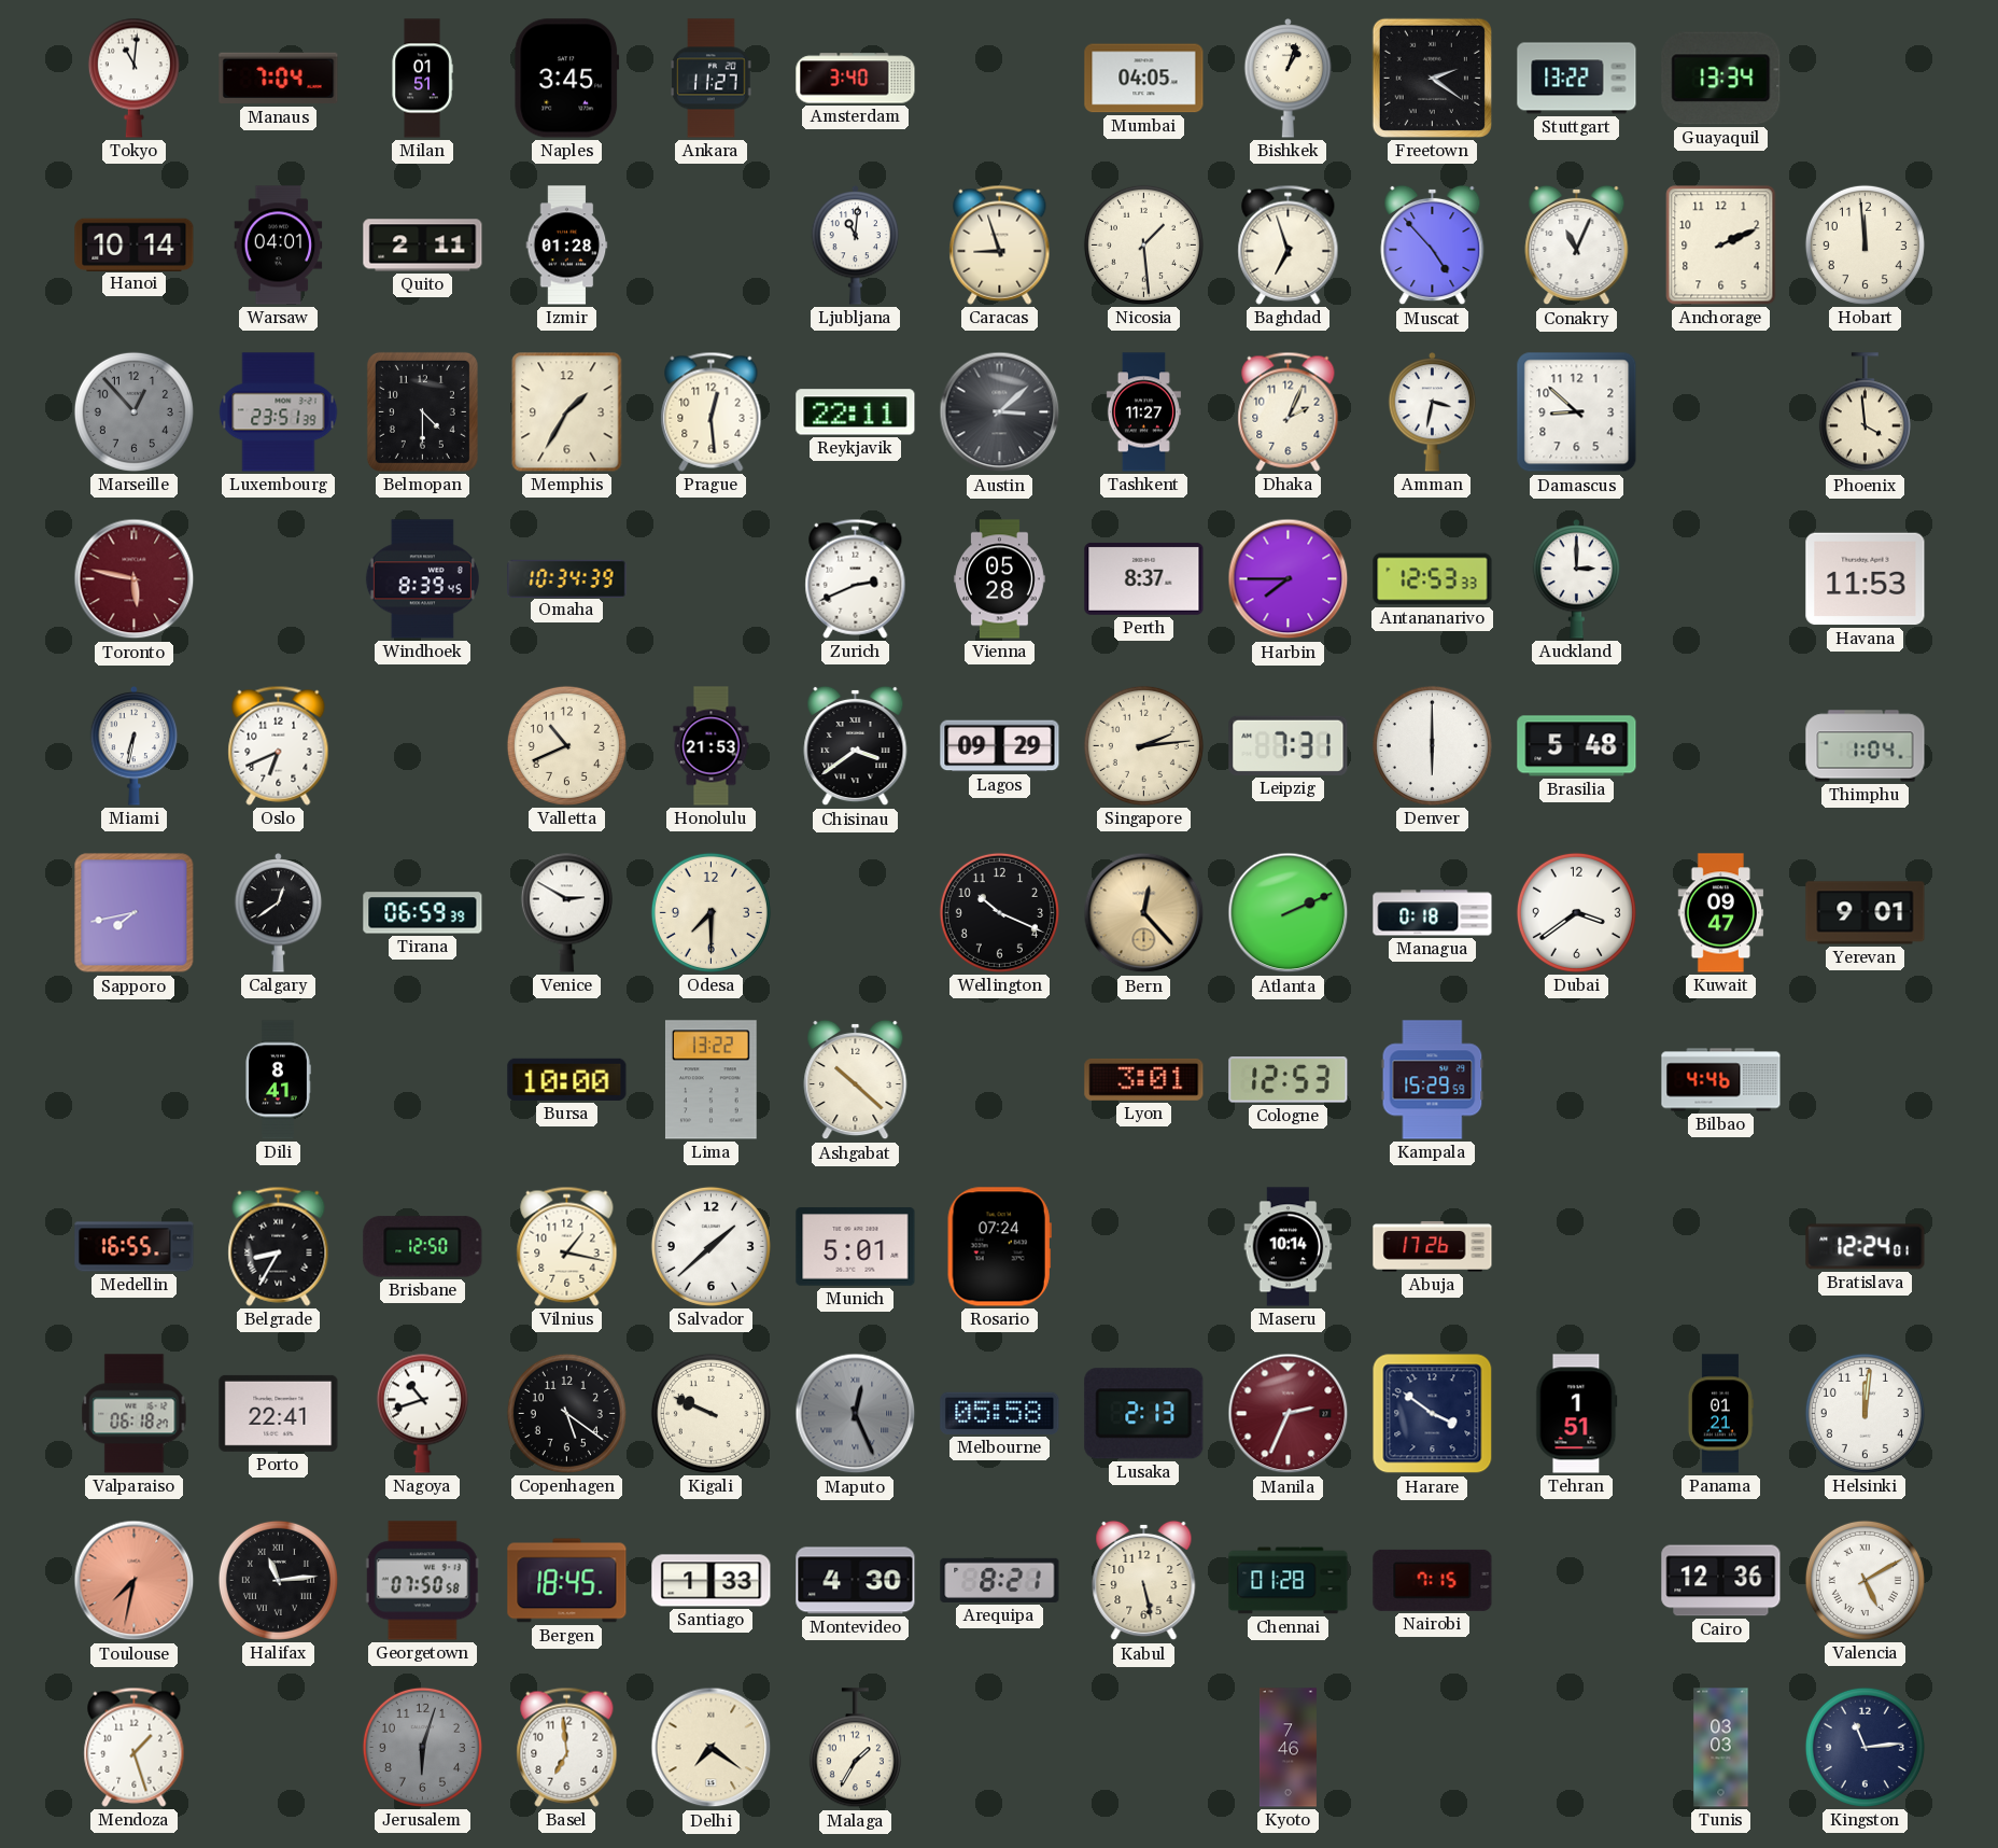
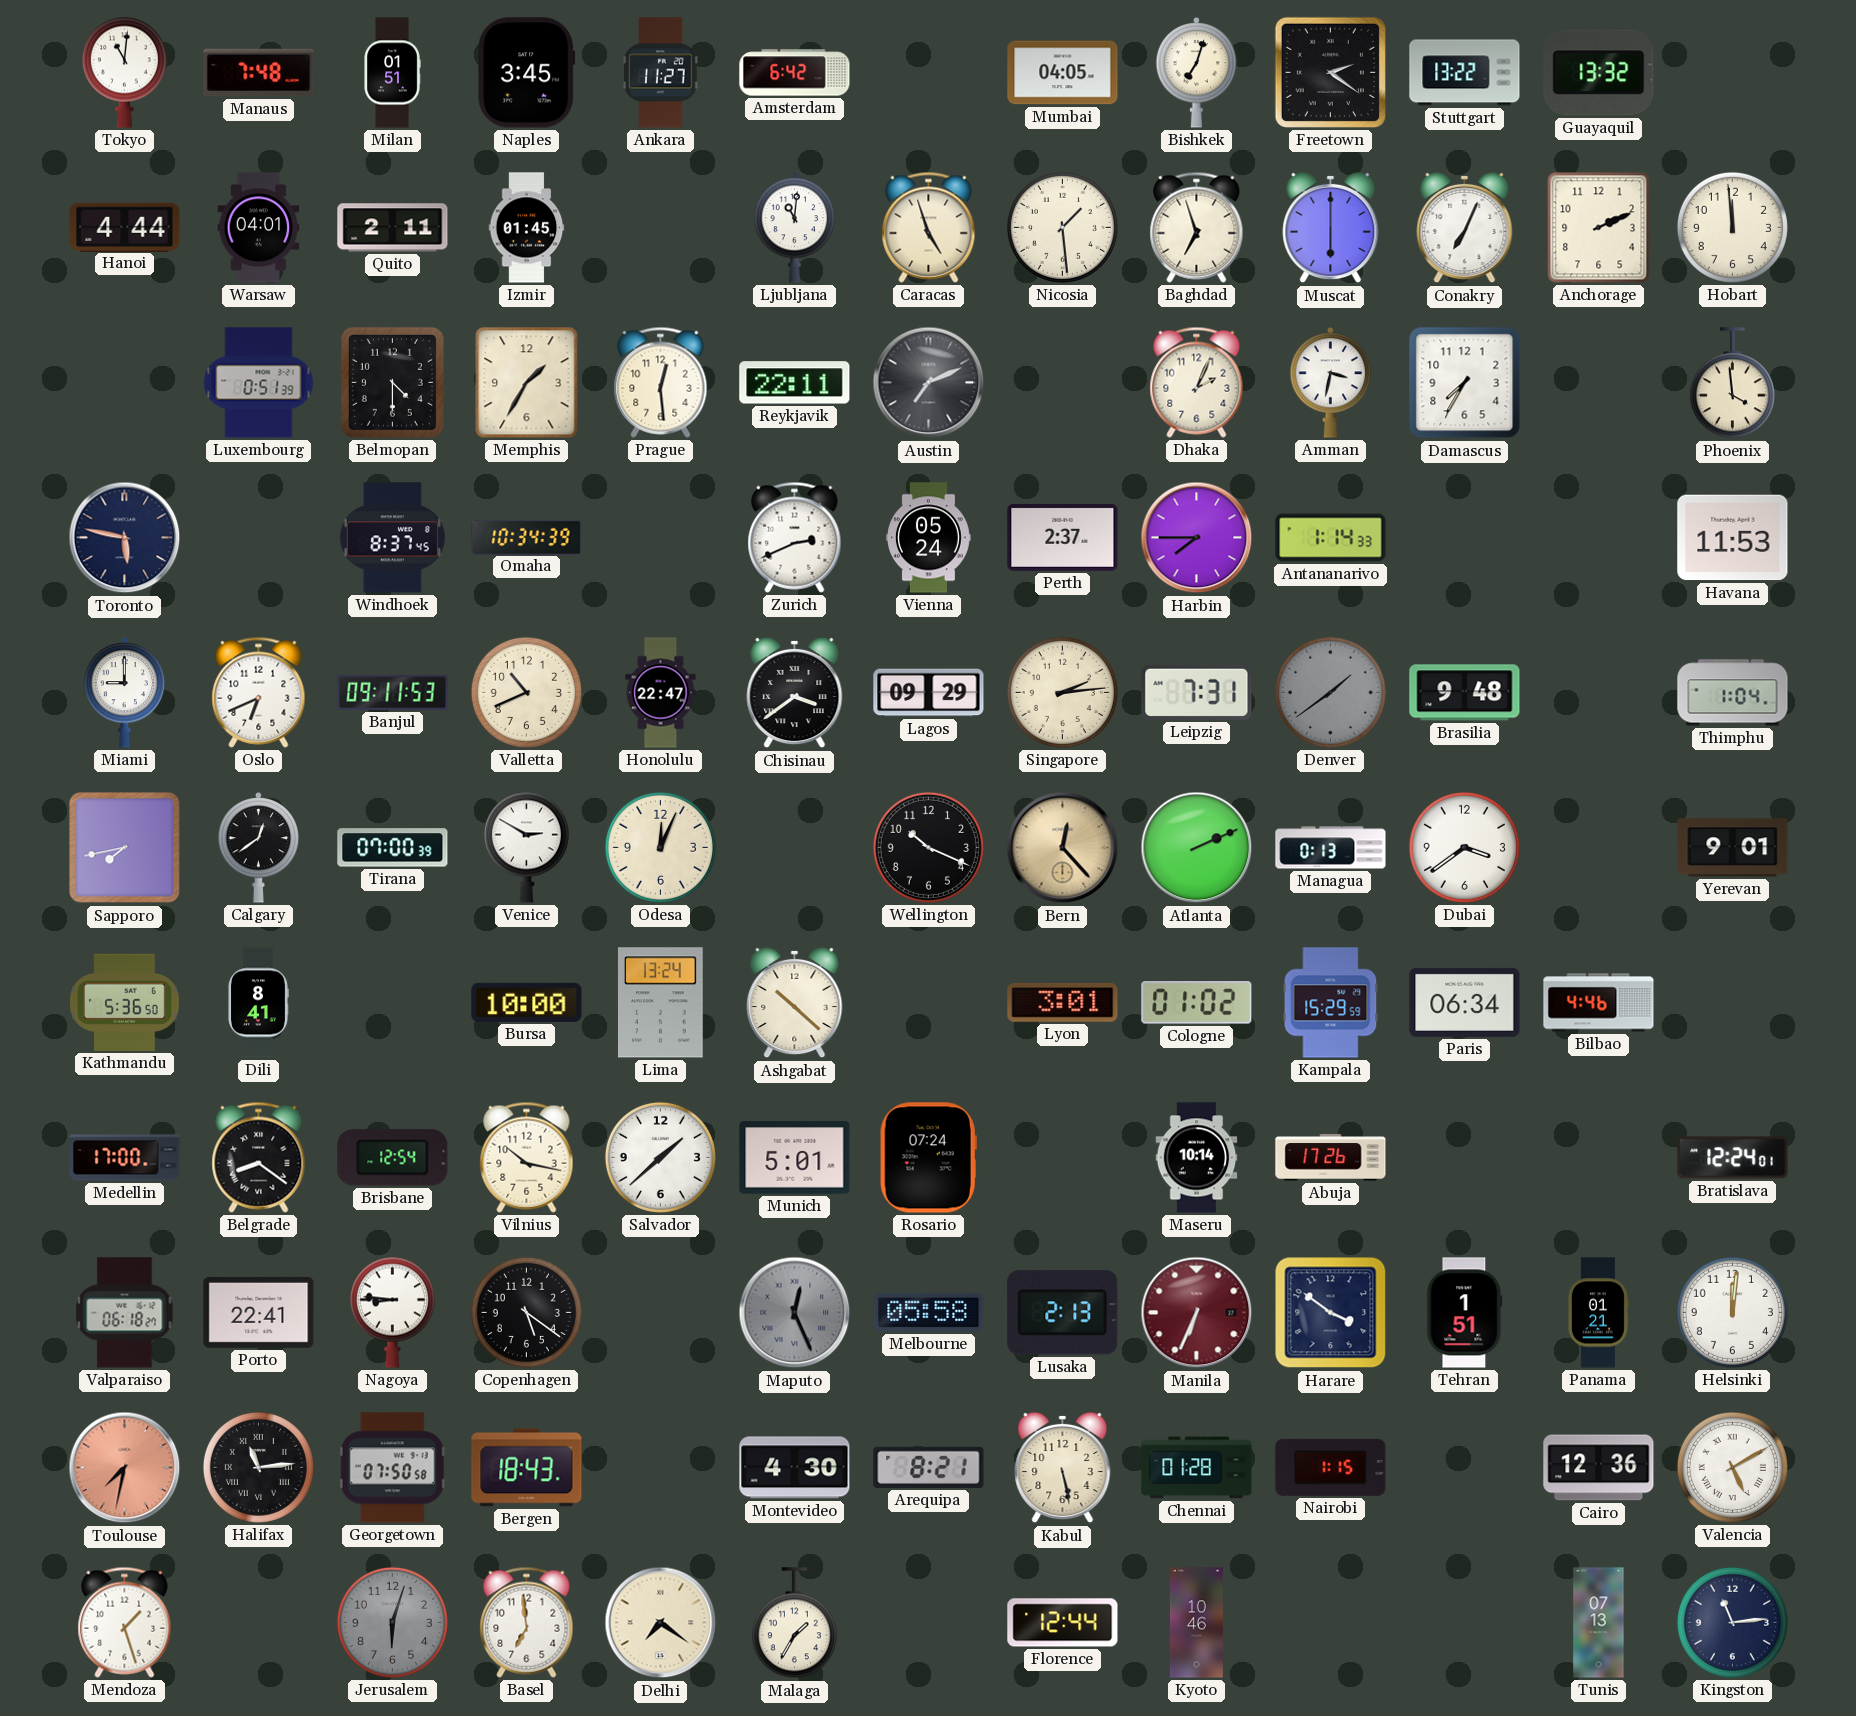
Manaus: 7:04 -> 7:48
Amsterdam: 3:40 -> 6:42
Bishkek: 1:03 -> 7:03
Guayaquil: 13:34 -> 13:32
Hanoi: 10:14 -> 4:44
Izmir: 01:28 -> 01:45
Caracas: 8:57 -> 4:57
Muscat: 4:53 -> 6:00
Conakry: 11:04 -> 7:04
Marseille: 12:53 -> none
Luxembourg: 23:51 -> 0:51
Austin: 3:08 -> 7:11
Tashkent: 11:27 -> none
Damascus: 8:52 -> 7:35
Toronto dial: burgundy -> navy
Windhoek: 8:39 -> 8:37
Vienna: 05:28 -> 05:24
Perth: 8:37 -> 2:37
Antananarivo: 12:53 -> 1:14
Auckland: 3:00 -> none
Miami: 6:32 -> 9:00
Banjul: none -> 09:11
Honolulu: 21:53 -> 22:47
Denver: 6:00 -> 1:39
Denver dial: white -> grey
Brasilia: 5:48 -> 9:48
Tirana: 06:59 -> 07:00
Odesa: 7:30 -> 12:04
Managua: 0:18 -> 0:13
Kuwait: 09:47 -> none
Kathmandu: none -> 5:36
Lima: 13:22 -> 13:24
Cologne: 12:53 -> 01:02
Paris: none -> 06:34
Medellin: 16:55 -> 17:00
Belgrade: 8:35 -> 8:21
Brisbane: 12:50 -> 12:54
Vilnius: 1:17 -> 10:17
Nagoya: 10:42 -> 8:46
Kigali: 9:49 -> none
Manila: 2:34 -> 6:34
Bergen: 18:45 -> 18:43
Santiago: 1:33 -> none
Nairobi: 7:15 -> 1:15
Florence: none -> 12:44
Kyoto: 7:46 -> 10:46
Tunis: 03:03 -> 07:13
